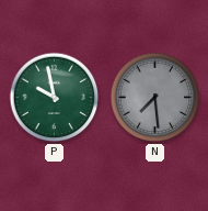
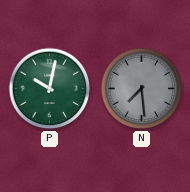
P: 9:58 -> 10:02
